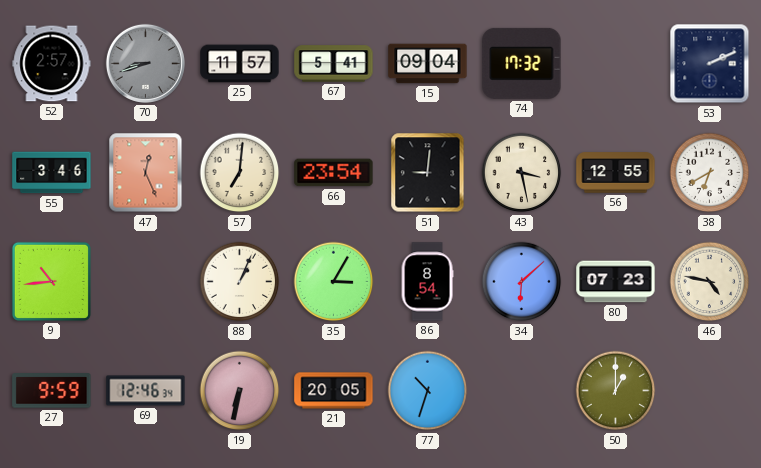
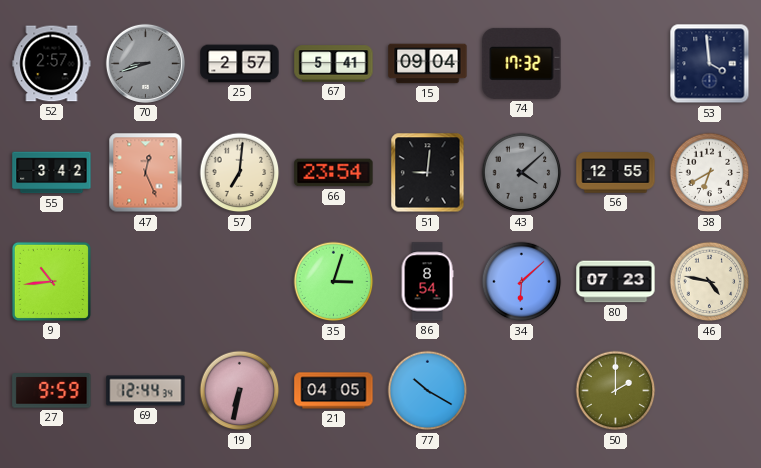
25: 11:57 -> 2:57
53: 2:11 -> 3:59
55: 3:46 -> 3:42
43: 3:28 -> 4:08
43 dial: cream -> grey
88: 1:04 -> none
35: 3:05 -> 3:03
69: 12:46 -> 12:44
21: 20:05 -> 04:05
77: 10:33 -> 10:20
50: 1:00 -> 2:00
